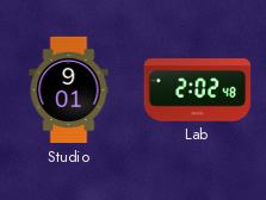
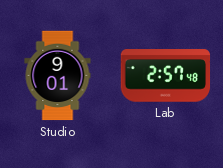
Lab: 2:02 -> 2:57
